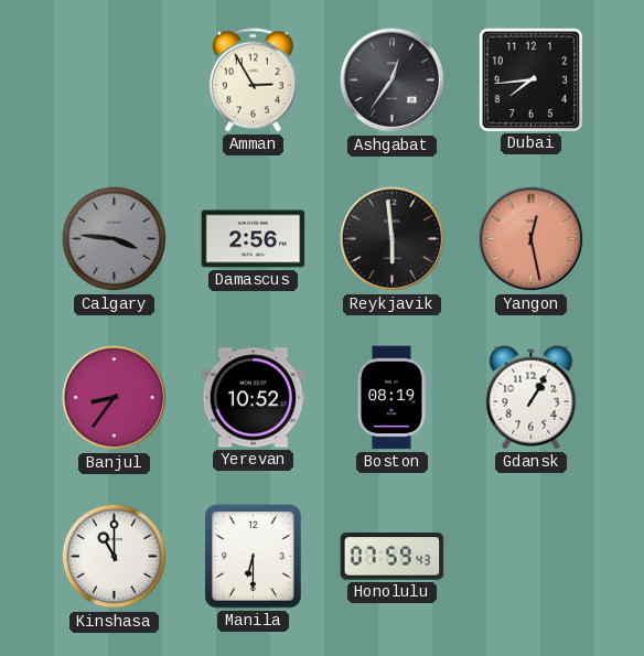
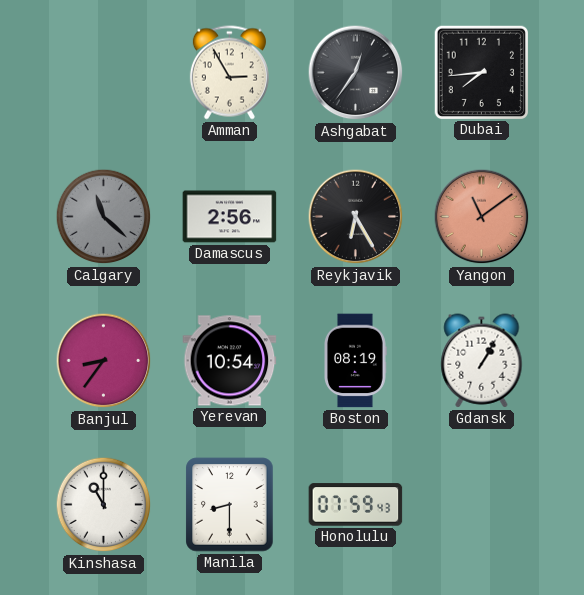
Calgary: 3:46 -> 11:22
Reykjavik: 5:59 -> 6:25
Yangon: 12:28 -> 11:09
Yerevan: 10:52 -> 10:54
Manila: 6:30 -> 8:30
